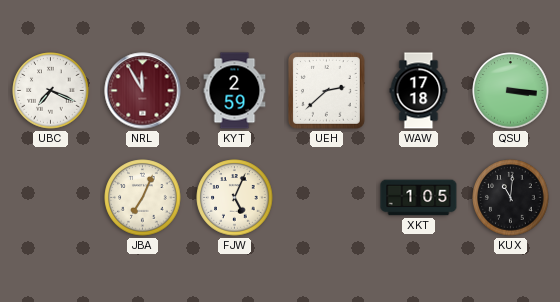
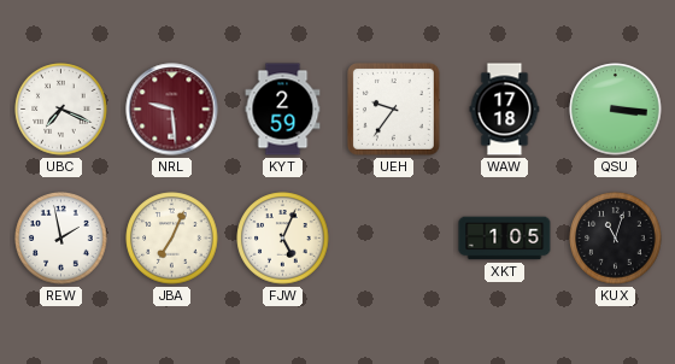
NRL: 11:55 -> 9:29
UEH: 2:38 -> 9:36
REW: none -> 1:58
KUX: 11:01 -> 11:03
